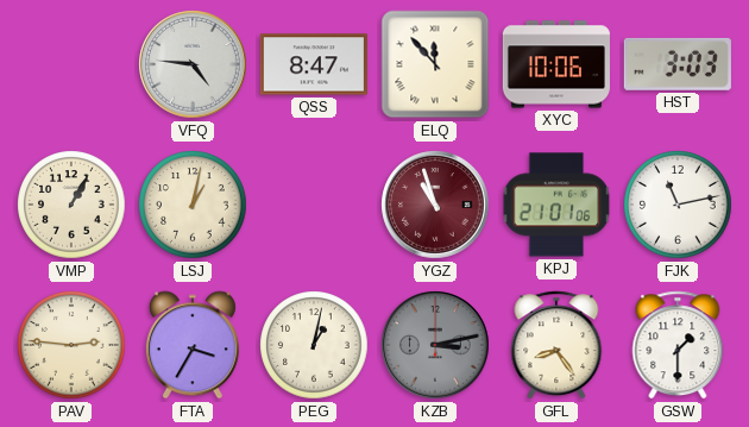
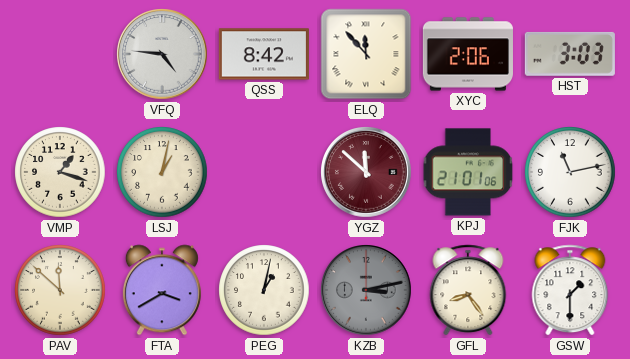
QSS: 8:47 -> 8:42
XYC: 10:06 -> 2:06
VMP: 1:05 -> 1:18
YGZ: 10:57 -> 11:52
PAV: 2:46 -> 11:52
FTA: 3:35 -> 3:40
